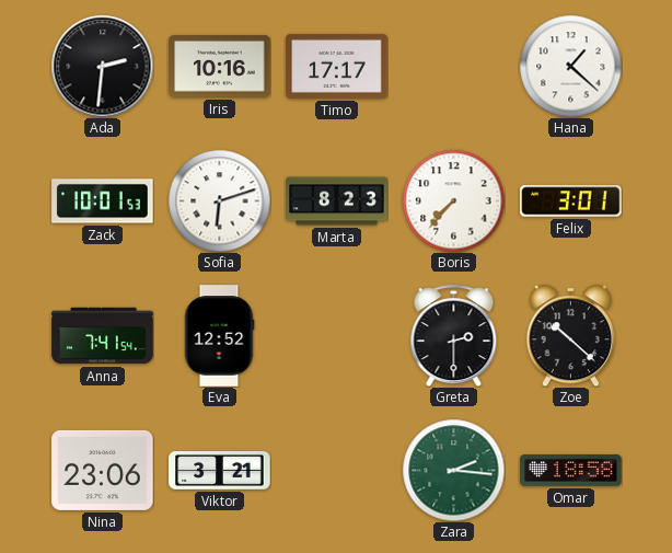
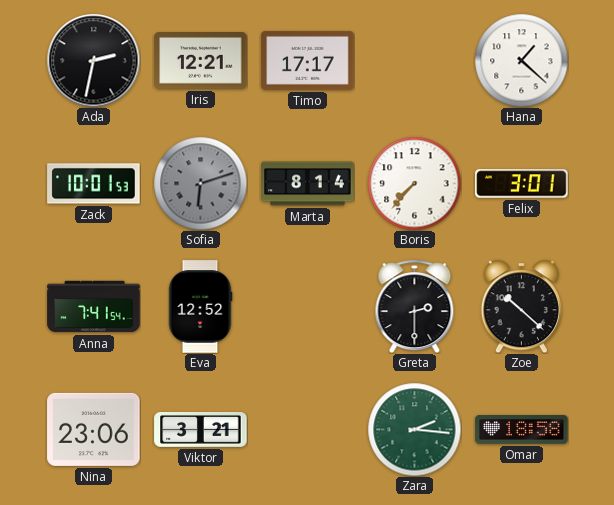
Ada: 2:31 -> 2:32
Iris: 10:16 -> 12:21
Sofia dial: white -> grey
Marta: 8:23 -> 8:14
